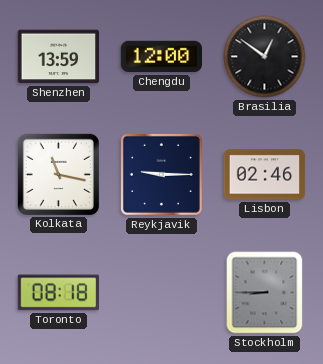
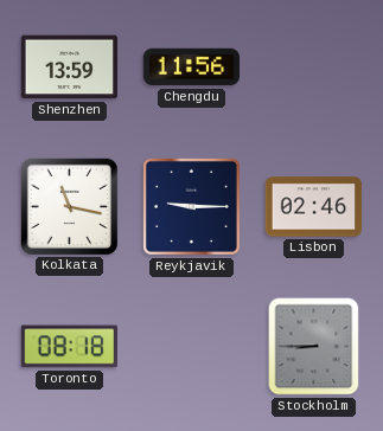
Chengdu: 12:00 -> 11:56
Brasilia: 12:51 -> none
